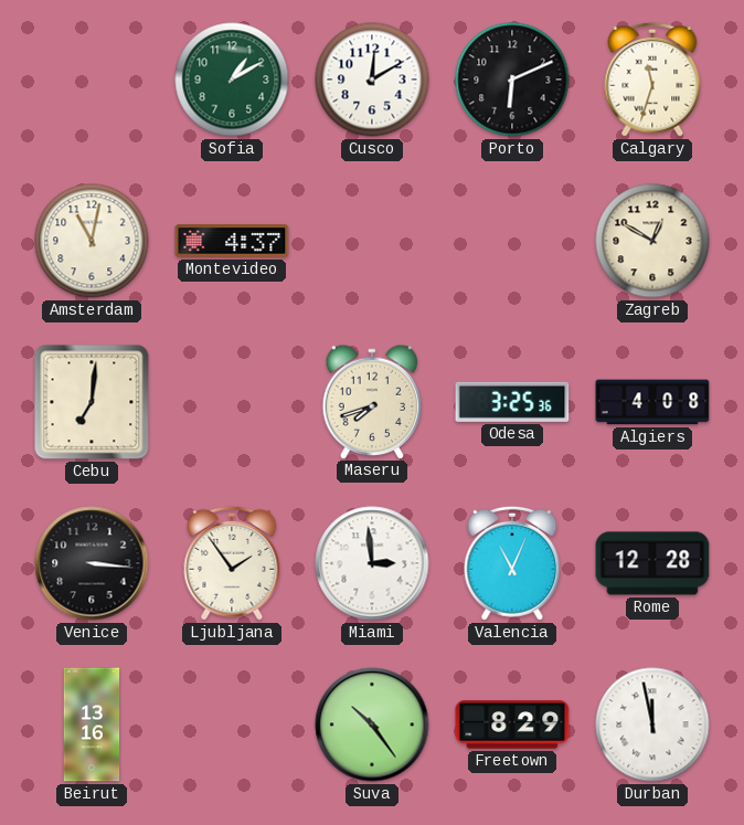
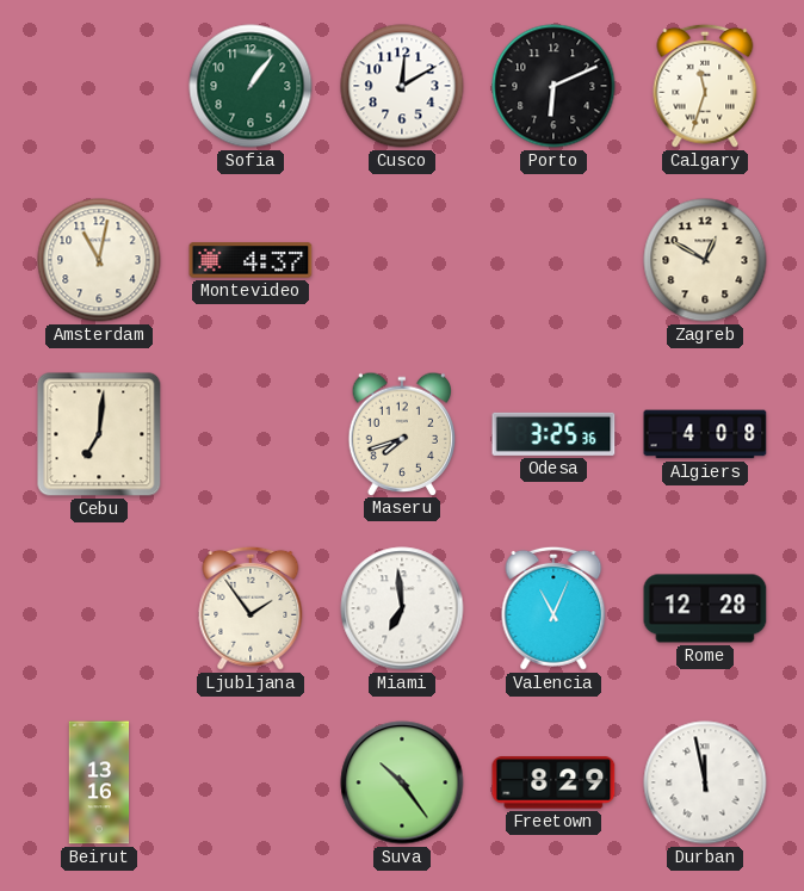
Sofia: 1:10 -> 1:06
Venice: 3:16 -> none
Miami: 2:59 -> 6:59
